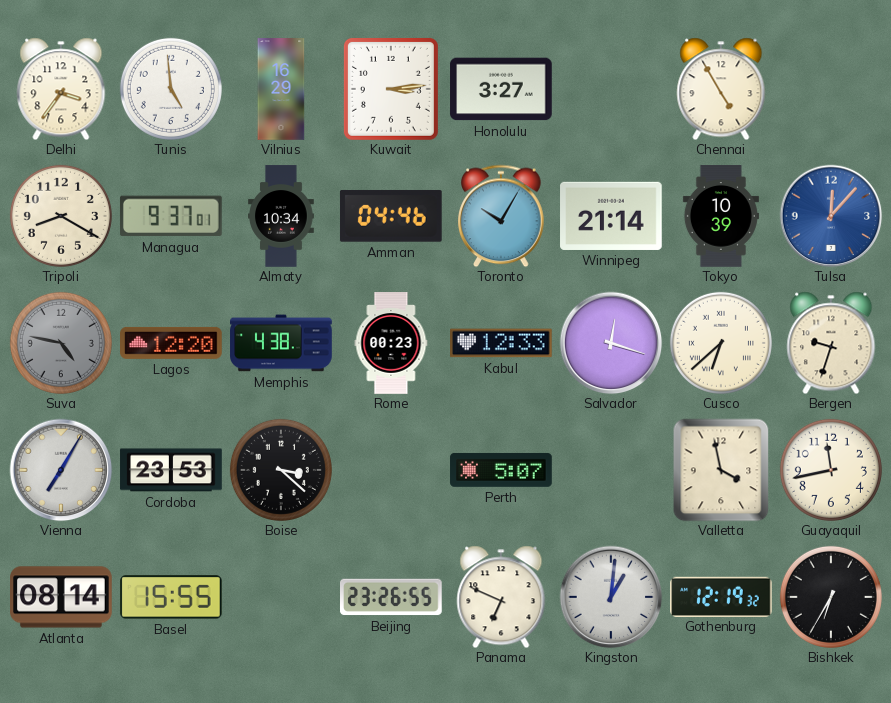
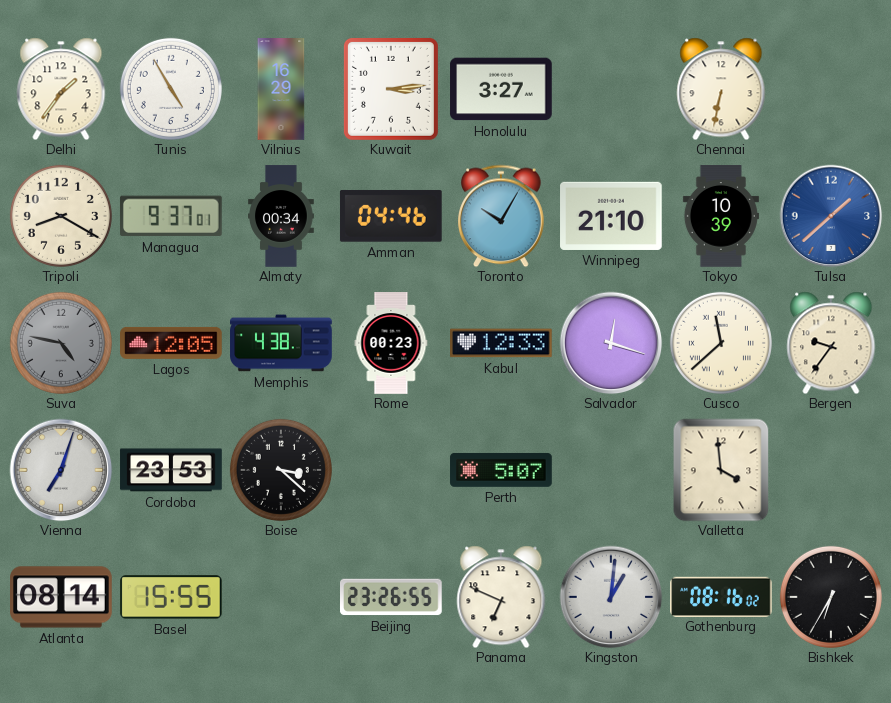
Delhi: 3:36 -> 1:36
Tunis: 4:59 -> 4:55
Chennai: 4:55 -> 6:32
Almaty: 10:34 -> 00:34
Winnipeg: 21:14 -> 21:10
Tulsa: 12:07 -> 1:38
Lagos: 12:20 -> 12:05
Cusco: 6:38 -> 11:38
Bergen: 9:33 -> 9:36
Vienna: 7:05 -> 7:03
Valletta: 3:58 -> 3:59
Guayaquil: 11:43 -> none
Gothenburg: 12:19 -> 08:16
